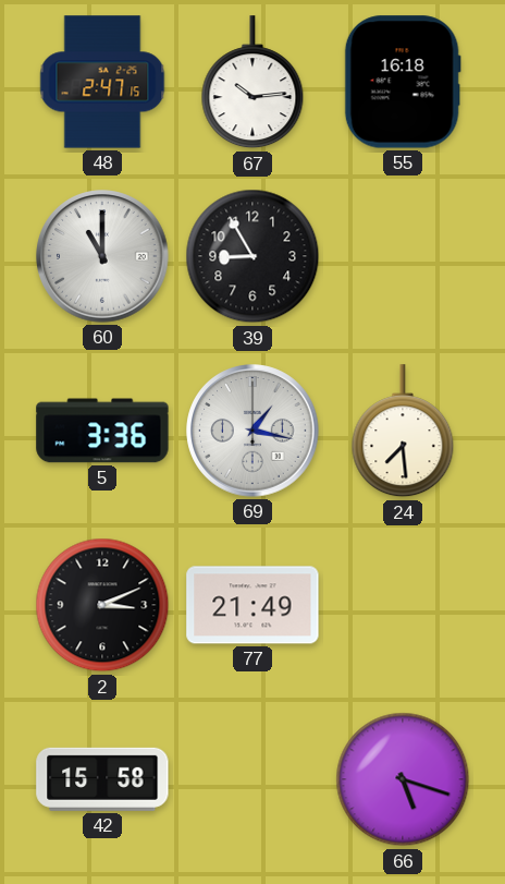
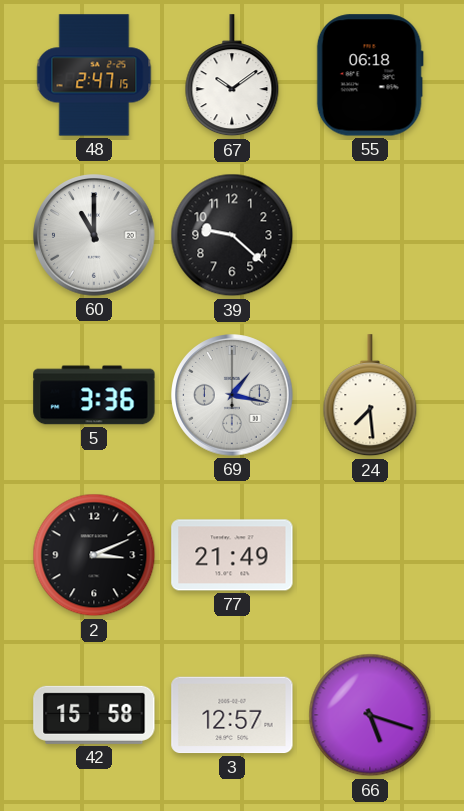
67: 10:14 -> 10:09
55: 16:18 -> 06:18
39: 8:55 -> 9:22
3: none -> 12:57
